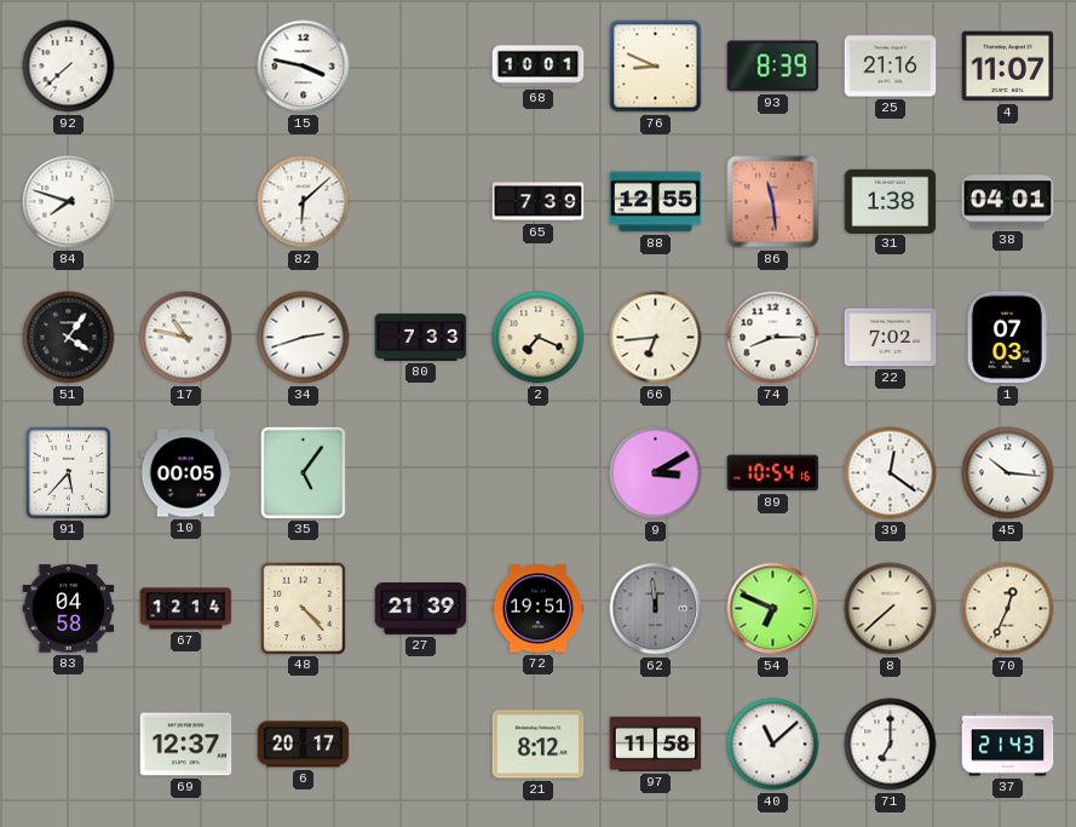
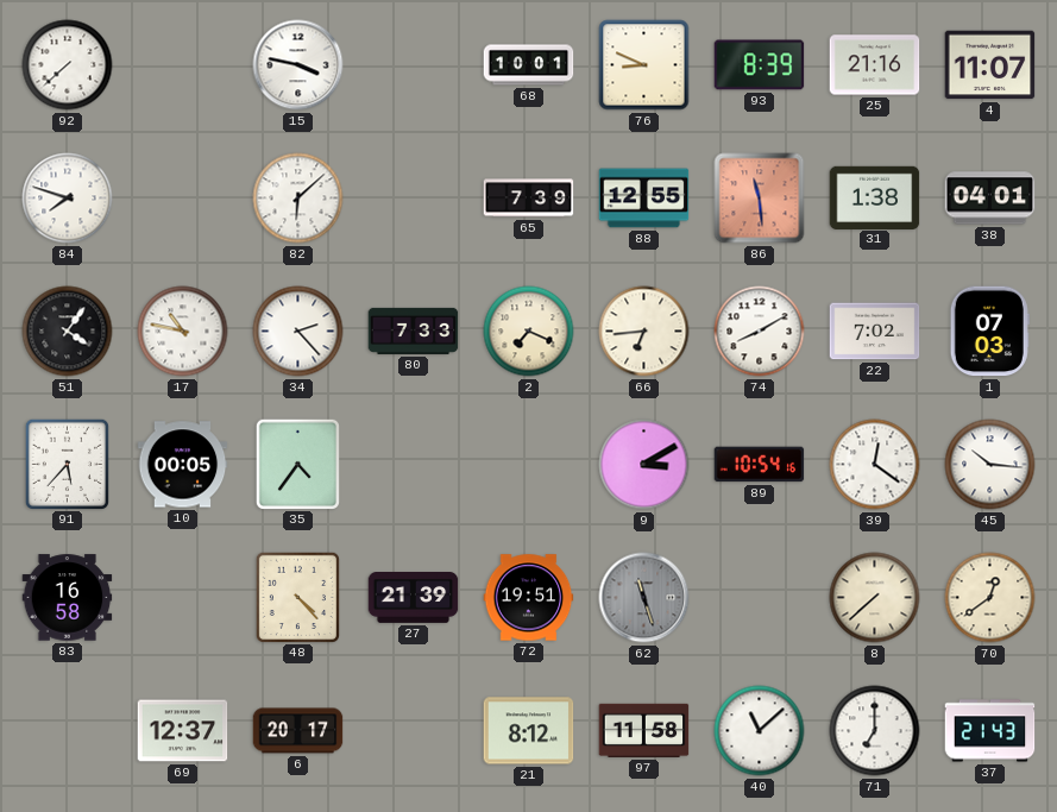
34: 2:42 -> 2:23
74: 8:15 -> 8:10
35: 5:06 -> 4:36
83: 04:58 -> 16:58
67: 12:14 -> none
62: 11:59 -> 11:27
54: 6:49 -> none
70: 12:34 -> 12:39
